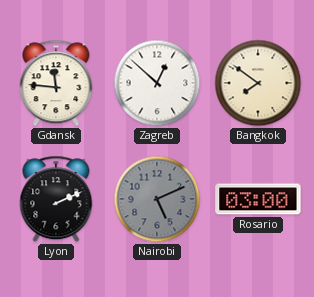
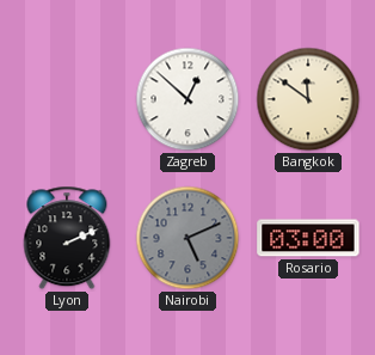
Gdansk: 11:46 -> none
Bangkok: 7:51 -> 11:51
